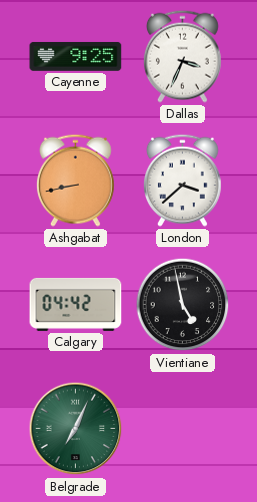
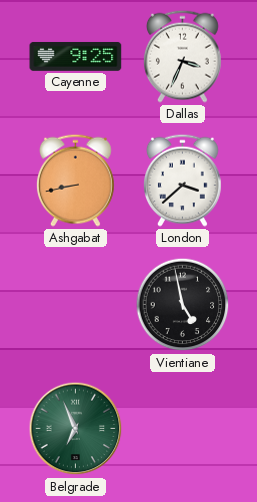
Calgary: 04:42 -> none
Belgrade: 7:04 -> 6:56
